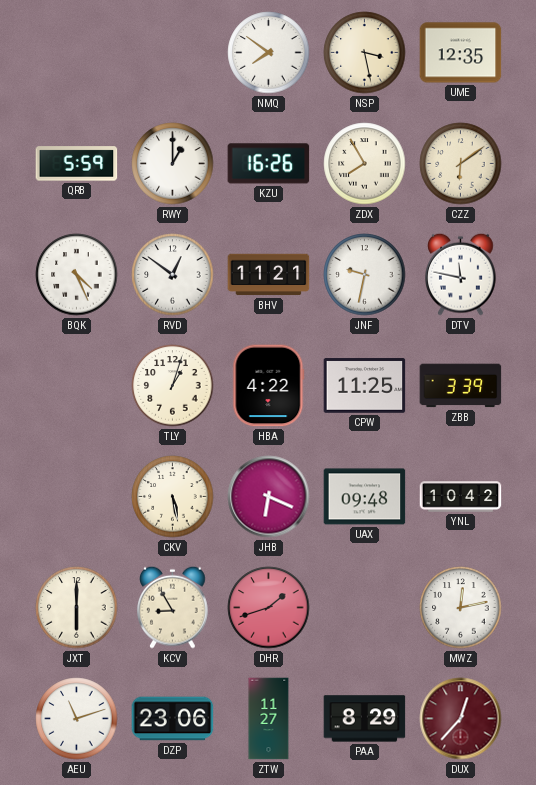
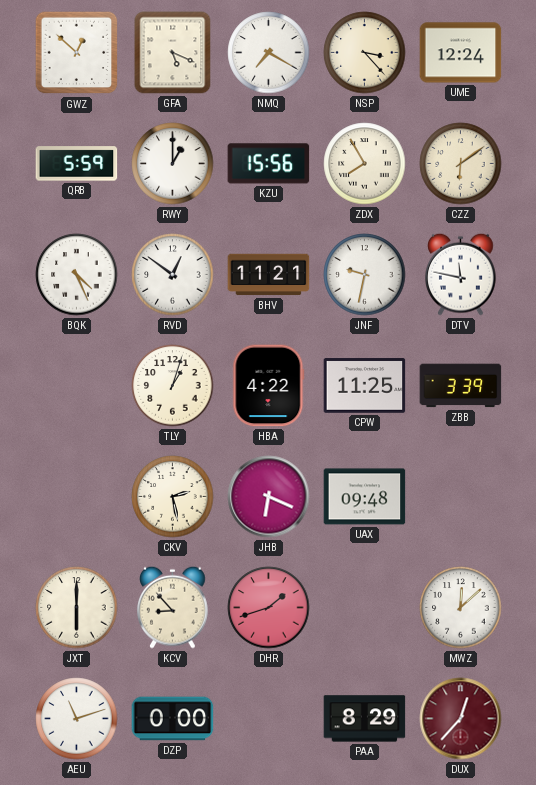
GWZ: none -> 12:52
GFA: none -> 5:19
NMQ: 7:51 -> 7:20
NSP: 3:28 -> 3:23
UME: 12:35 -> 12:24
KZU: 16:26 -> 15:56
CKV: 5:28 -> 2:28
YNL: 10:42 -> none
KCV: 8:55 -> 8:53
MWZ: 12:13 -> 12:08
DZP: 23:06 -> 0:00
ZTW: 11:27 -> none
